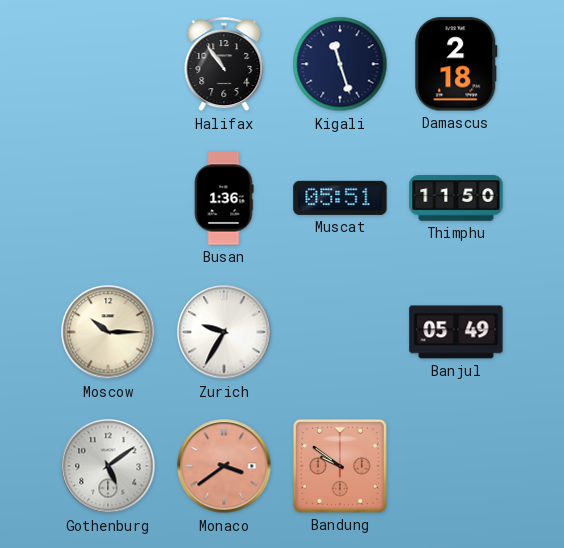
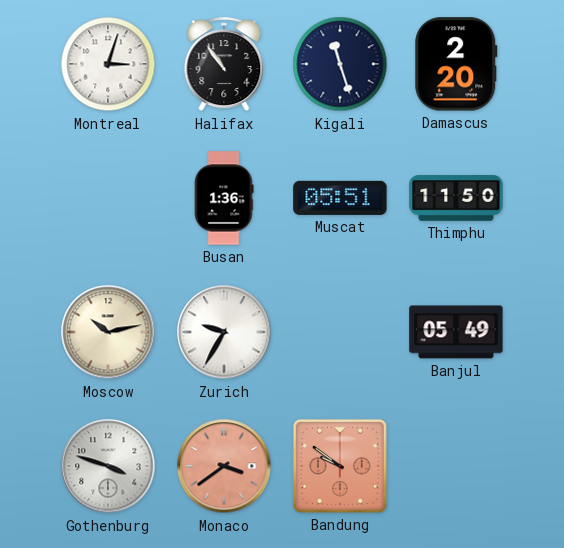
Montreal: none -> 3:03
Damascus: 2:18 -> 2:20
Moscow: 10:15 -> 10:13
Gothenburg: 5:09 -> 3:48
